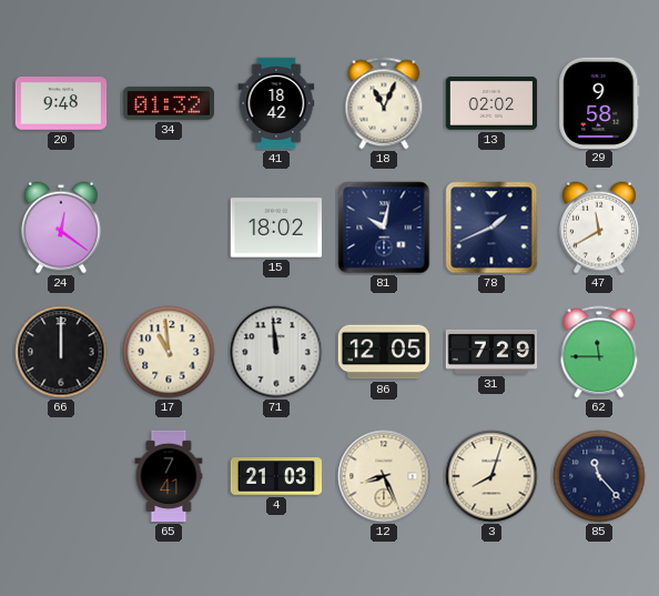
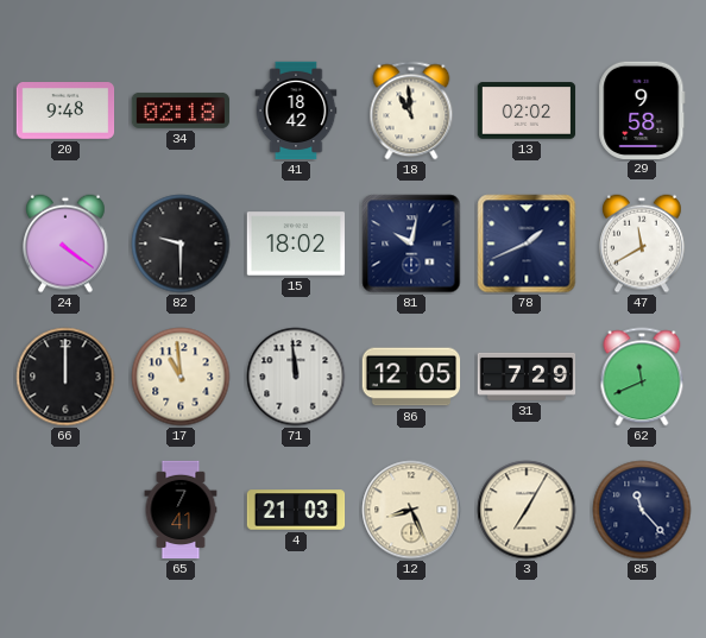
34: 01:32 -> 02:18
18: 11:04 -> 10:59
24: 12:21 -> 4:21
82: none -> 9:30
62: 11:45 -> 11:41
3: 8:03 -> 7:05
